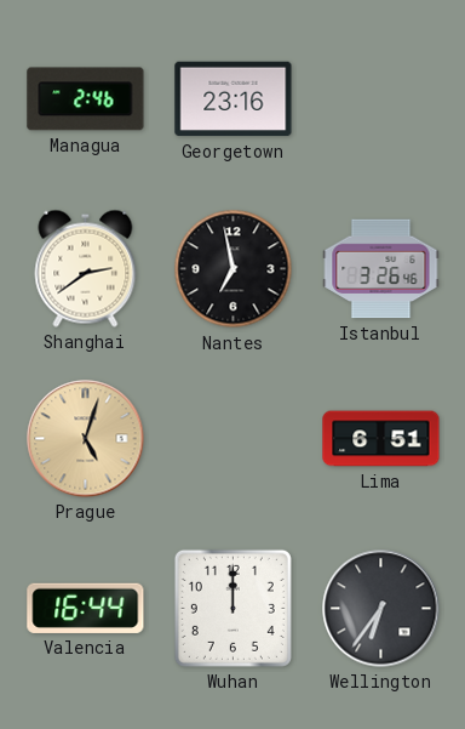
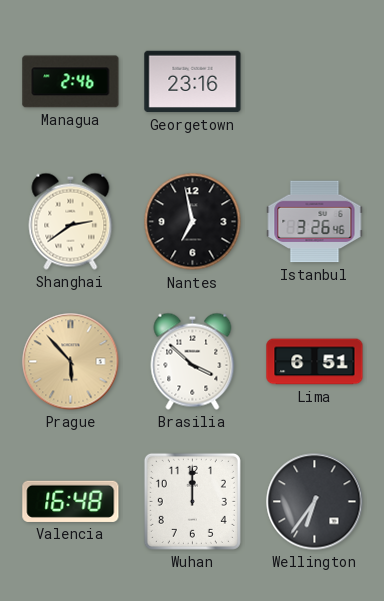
Prague: 5:03 -> 5:53
Brasilia: none -> 3:52
Valencia: 16:44 -> 16:48
